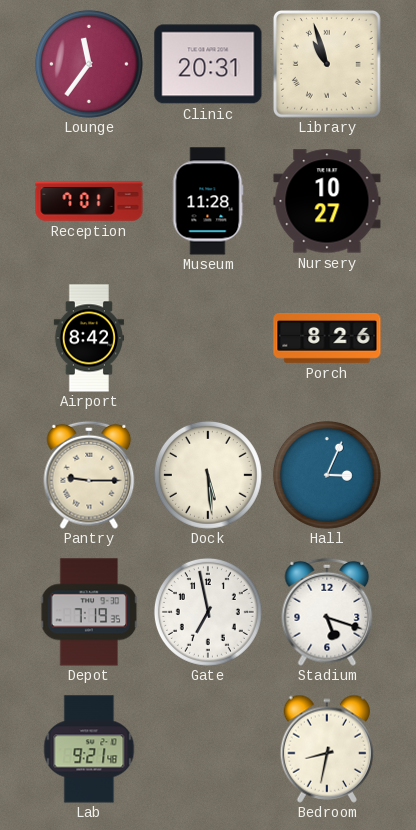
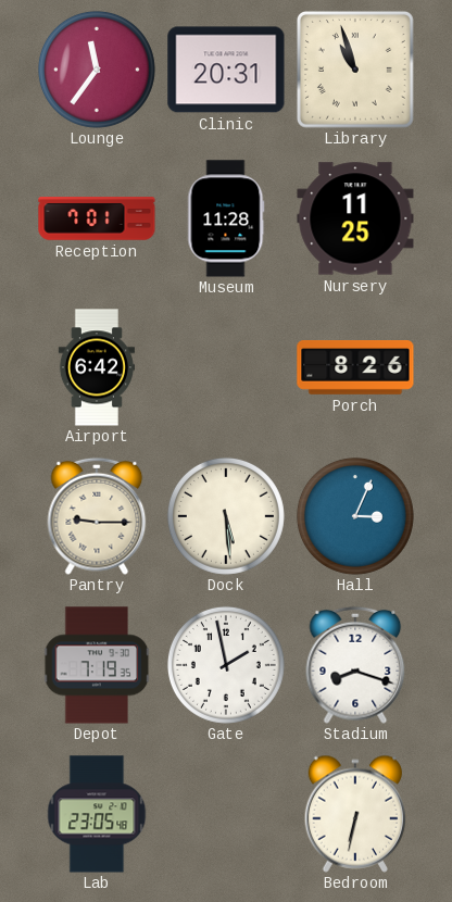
Nursery: 10:27 -> 11:25
Airport: 8:42 -> 6:42
Gate: 6:58 -> 1:58
Stadium: 5:18 -> 8:18
Lab: 9:21 -> 23:05
Bedroom: 8:32 -> 6:32
